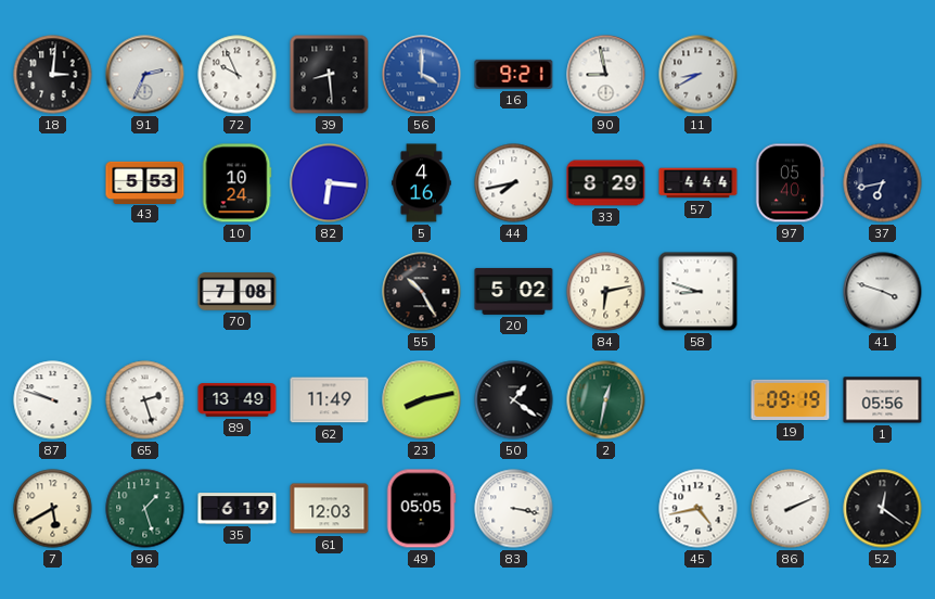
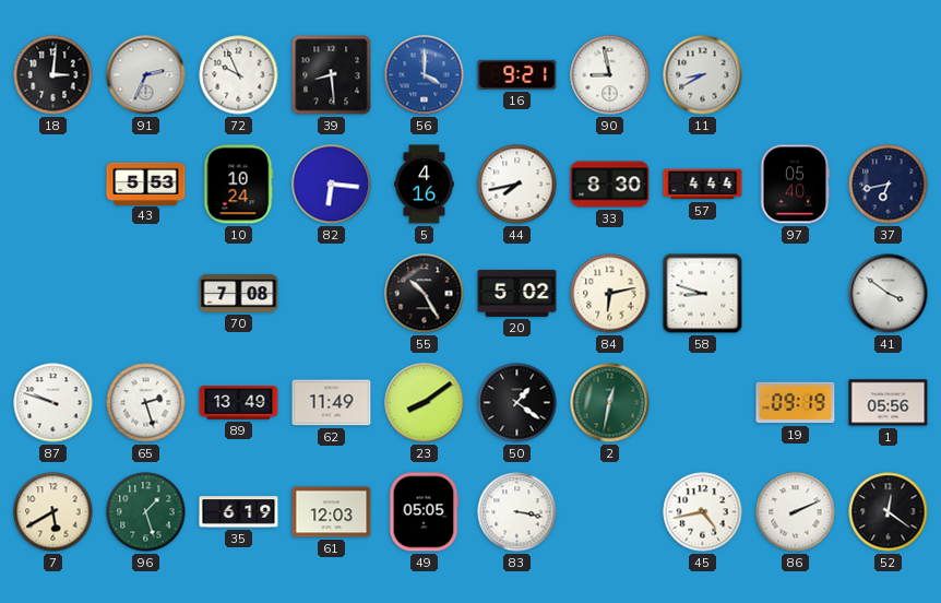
33: 8:29 -> 8:30
41: 3:48 -> 3:51
23: 8:13 -> 8:09
